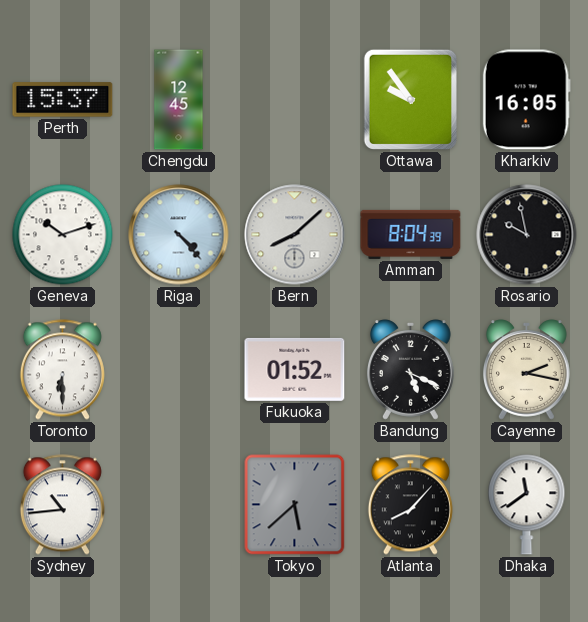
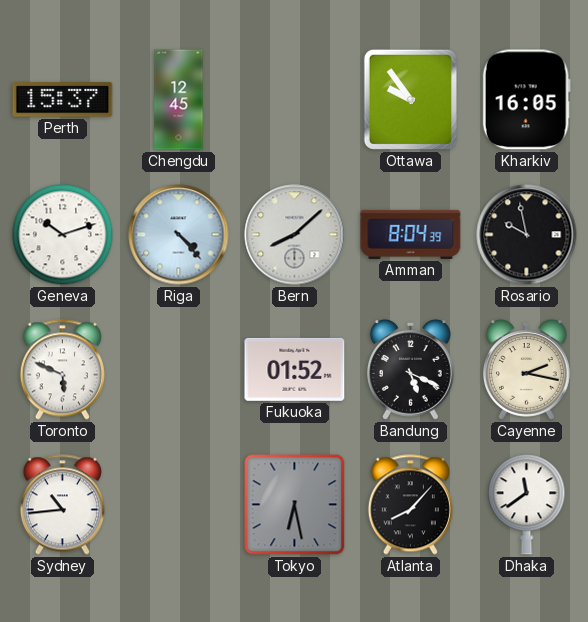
Toronto: 6:30 -> 5:49
Tokyo: 5:38 -> 6:28
